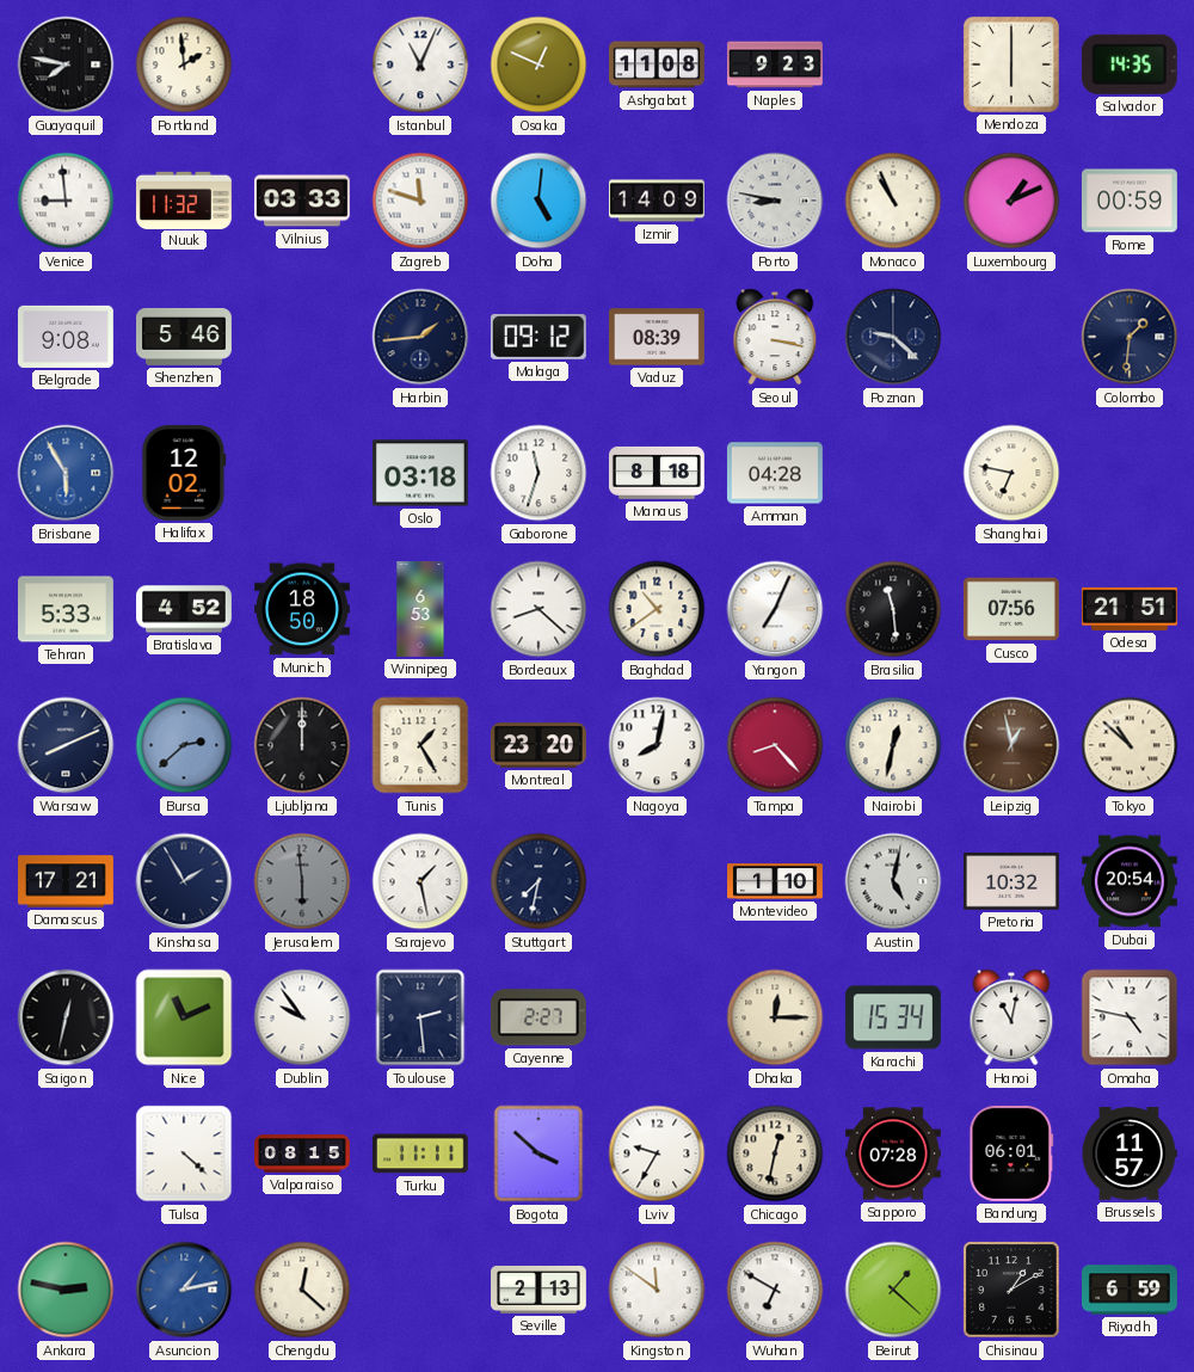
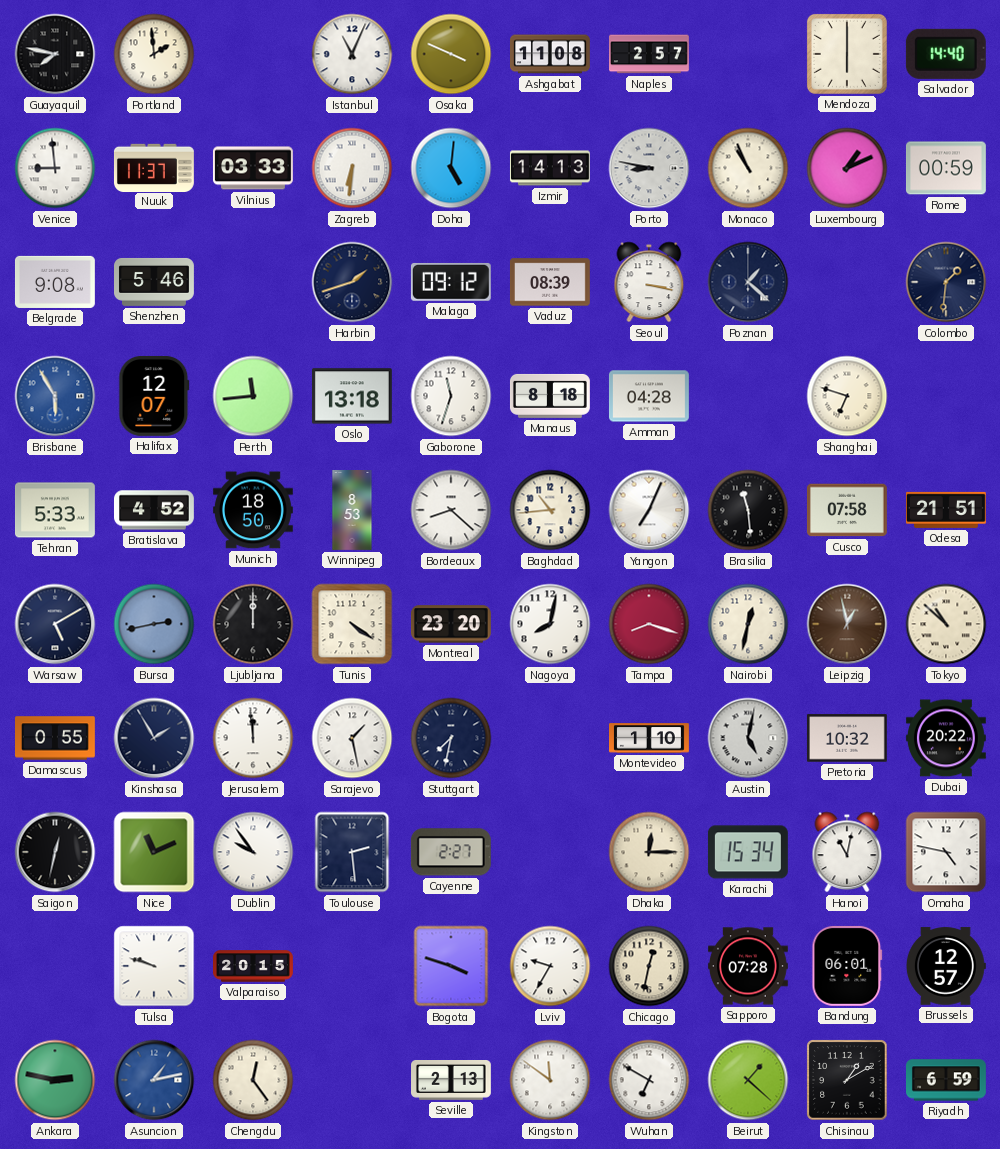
Osaka: 12:49 -> 3:49
Naples: 9:23 -> 2:57
Salvador: 14:35 -> 14:40
Nuuk: 11:32 -> 11:37
Zagreb: 11:48 -> 6:31
Izmir: 14:09 -> 14:13
Harbin: 1:44 -> 1:42
Poznan: 9:22 -> 1:22
Halifax: 12:02 -> 12:07
Perth: none -> 11:44
Oslo: 03:18 -> 13:18
Shanghai: 6:47 -> 6:48
Winnipeg: 6:53 -> 8:53
Baghdad: 10:39 -> 10:44
Cusco: 07:56 -> 07:58
Warsaw: 8:11 -> 5:10
Bursa: 2:38 -> 2:43
Tunis: 1:25 -> 4:21
Tampa: 8:23 -> 8:18
Damascus: 17:21 -> 0:55
Jerusalem: 5:59 -> 11:59
Jerusalem dial: grey -> white
Dubai: 20:54 -> 20:22
Tulsa: 4:22 -> 9:48
Valparaiso: 08:15 -> 20:15
Turku: 11:11 -> none
Bogota: 3:52 -> 3:48
Brussels: 11:57 -> 12:57
Chengdu: 12:22 -> 12:24
